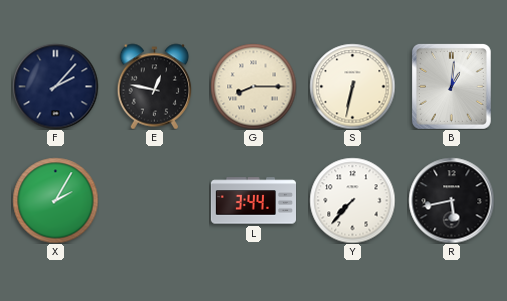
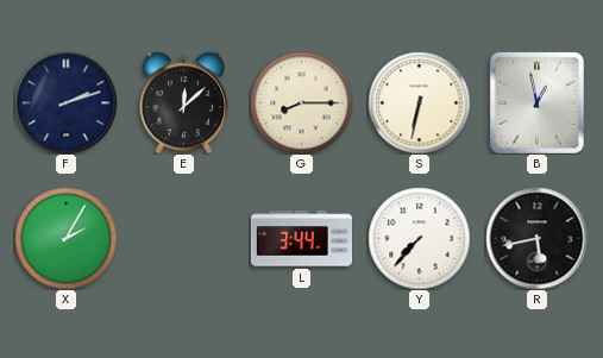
F: 2:07 -> 2:12
E: 12:47 -> 12:08
B: 1:01 -> 12:58
